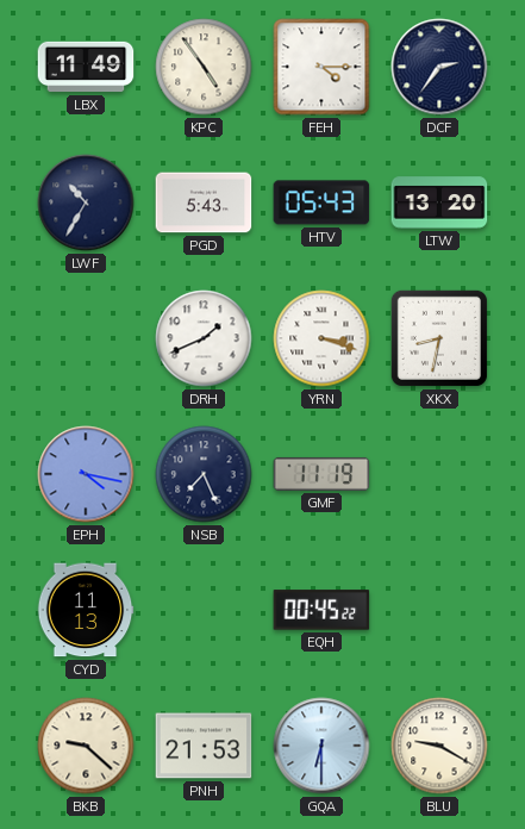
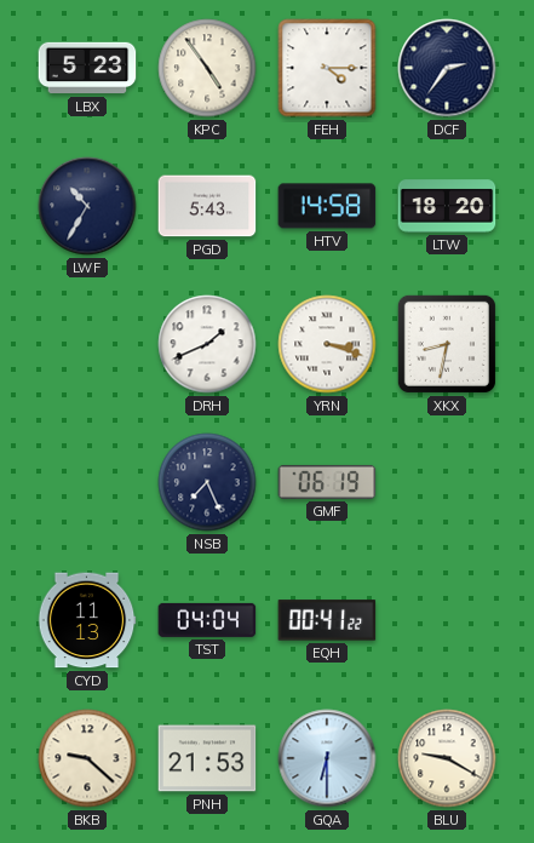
LBX: 11:49 -> 5:23
HTV: 05:43 -> 14:58
LTW: 13:20 -> 18:20
EPH: 4:17 -> none
GMF: 11:19 -> 06:19
TST: none -> 04:04
EQH: 00:45 -> 00:41
